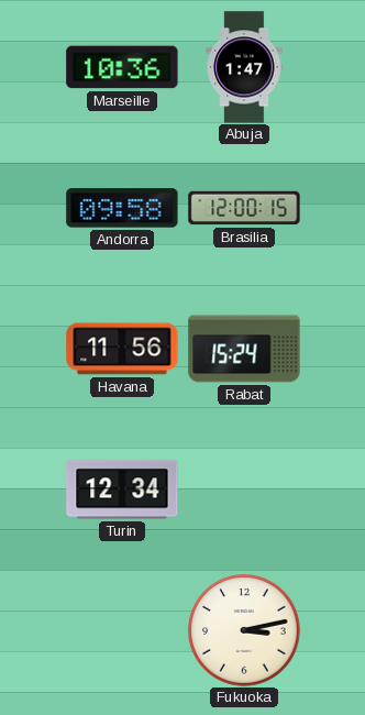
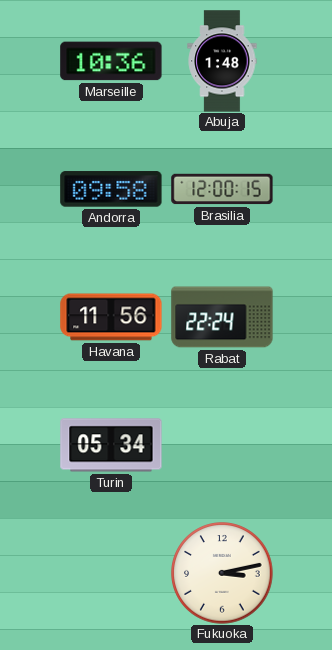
Abuja: 1:47 -> 1:48
Rabat: 15:24 -> 22:24
Turin: 12:34 -> 05:34
